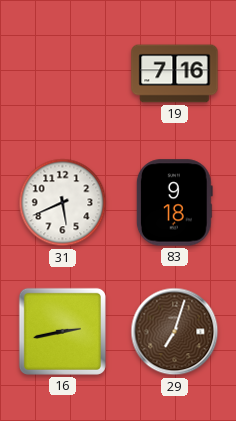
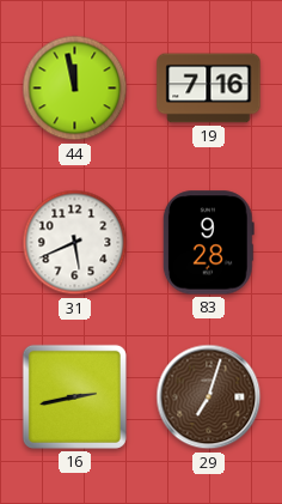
44: none -> 11:58
83: 9:18 -> 9:28
